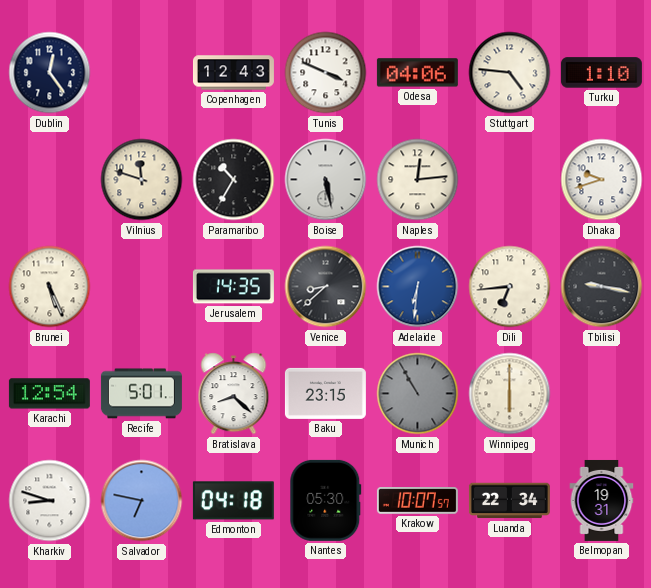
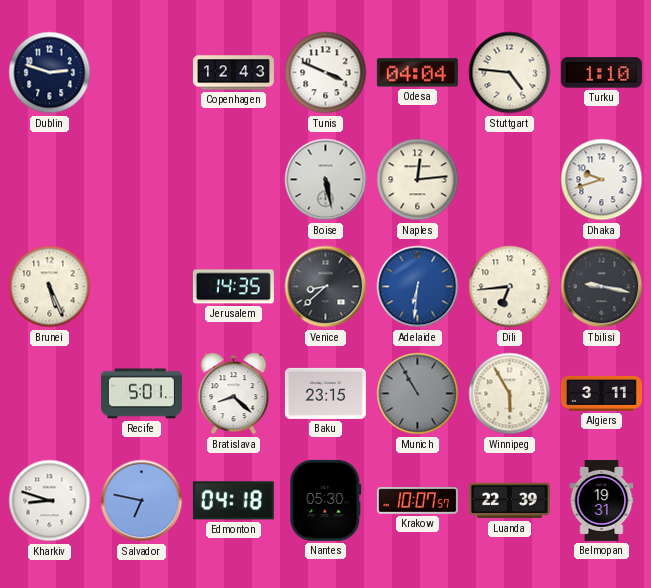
Dublin: 12:24 -> 2:48
Odesa: 04:06 -> 04:04
Vilnius: 11:48 -> none
Paramaribo: 10:35 -> none
Karachi: 12:54 -> none
Winnipeg: 6:00 -> 5:55
Algiers: none -> 3:11
Luanda: 22:34 -> 22:39
